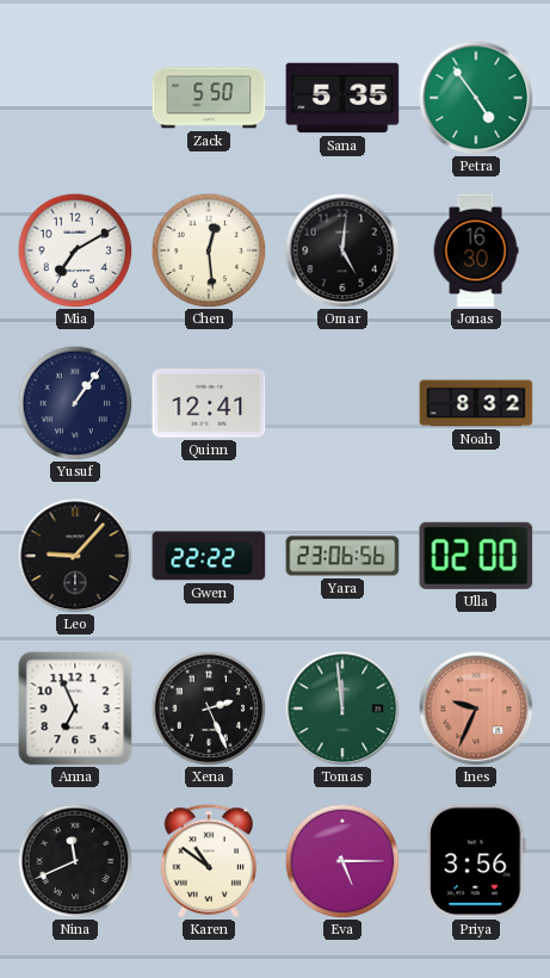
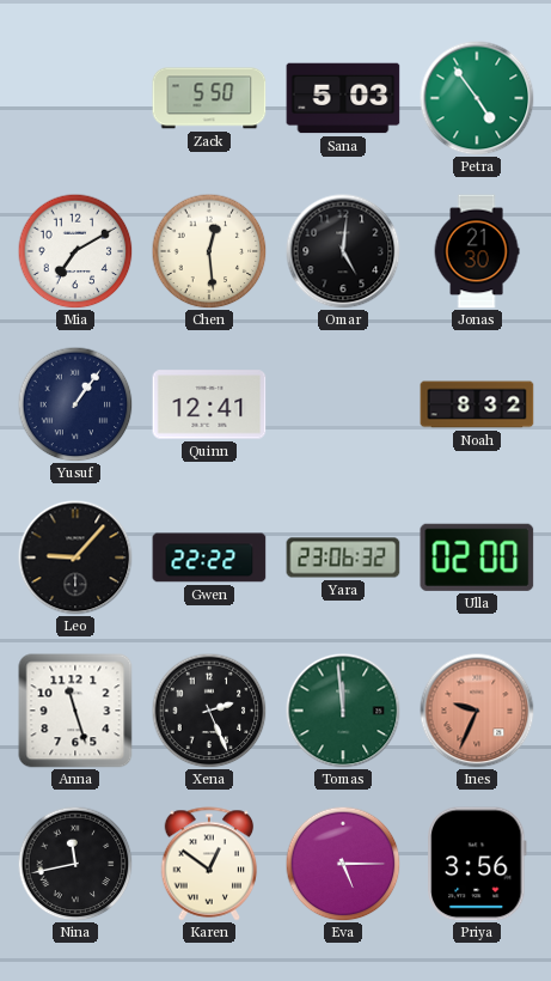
Sana: 5:35 -> 5:03
Jonas: 16:30 -> 21:30
Yara: 23:06:56 -> 23:06:32
Anna: 6:56 -> 11:27
Nina: 11:41 -> 11:43
Karen: 10:51 -> 12:51
